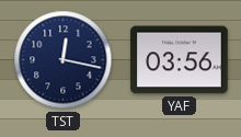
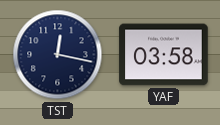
YAF: 03:56 -> 03:58
